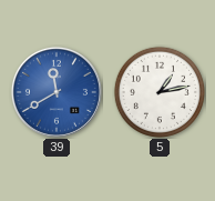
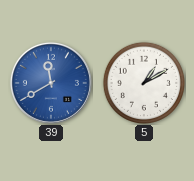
5: 1:13 -> 1:10
